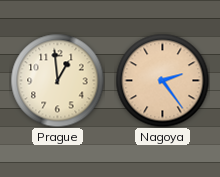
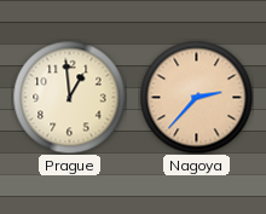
Nagoya: 2:24 -> 2:37
